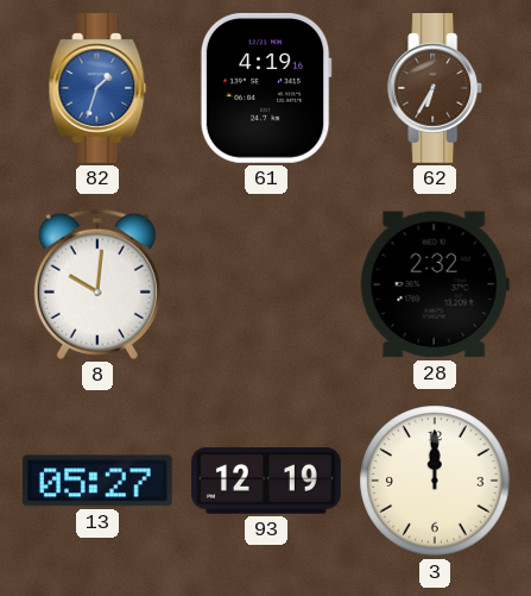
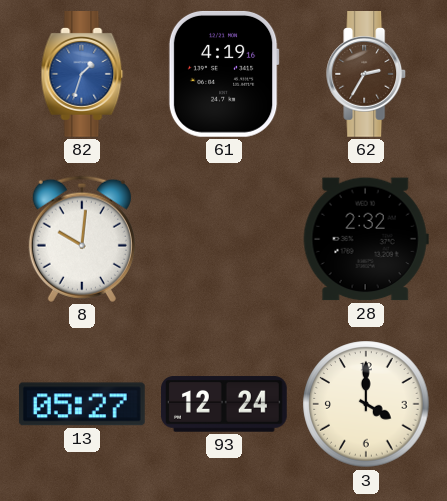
62: 6:35 -> 2:35
93: 12:19 -> 12:24
3: 12:00 -> 4:00
